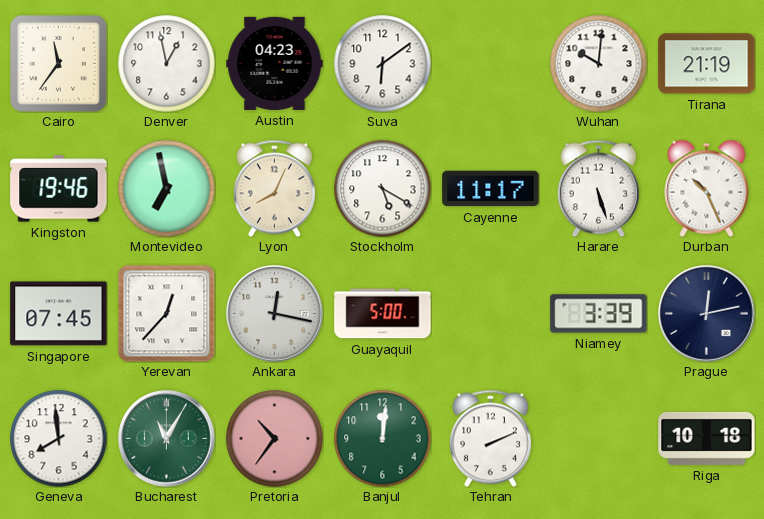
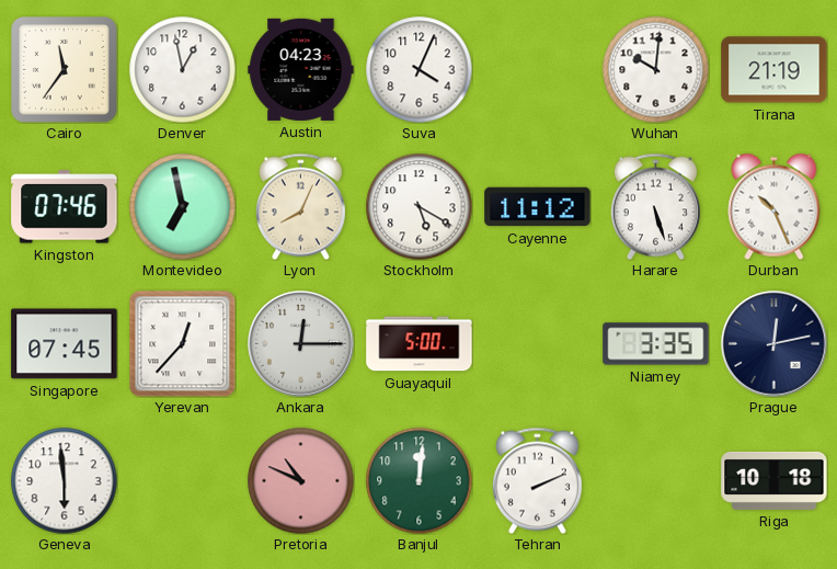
Suva: 6:09 -> 4:04
Kingston: 19:46 -> 07:46
Cayenne: 11:17 -> 11:12
Ankara: 12:17 -> 12:15
Niamey: 3:39 -> 3:35
Geneva: 7:59 -> 5:59
Bucharest: 11:05 -> none
Pretoria: 10:36 -> 10:49
